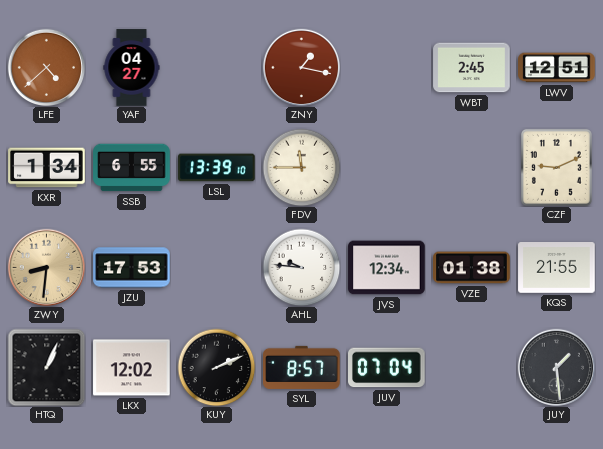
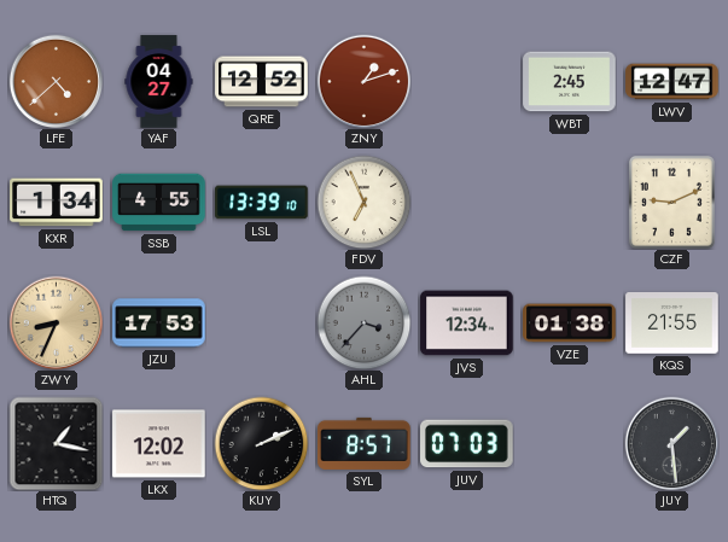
QRE: none -> 12:52
ZNY: 1:17 -> 1:12
LWV: 12:51 -> 12:47
SSB: 6:55 -> 4:55
FDV: 11:45 -> 6:56
ZWY: 8:31 -> 8:34
AHL: 9:46 -> 3:37
AHL dial: white -> grey
HTQ: 1:04 -> 1:17
JUV: 07:04 -> 07:03
